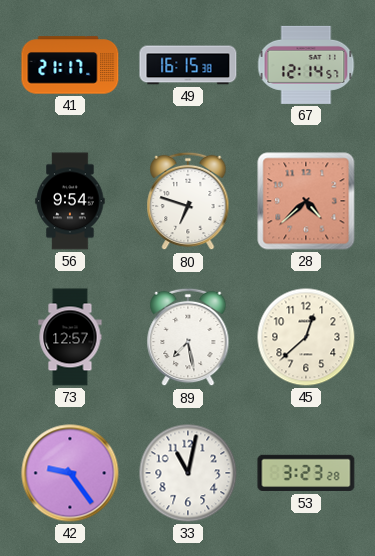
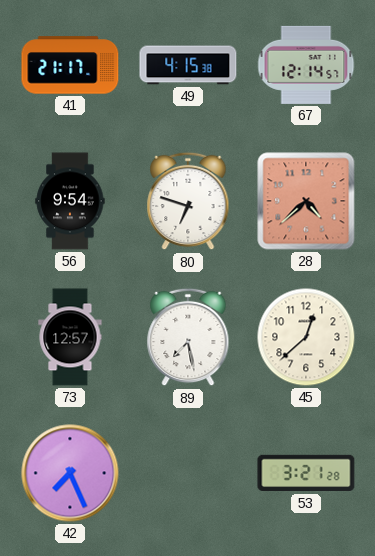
49: 16:15 -> 4:15
42: 9:24 -> 7:26
33: 11:02 -> none
53: 3:23 -> 3:21
